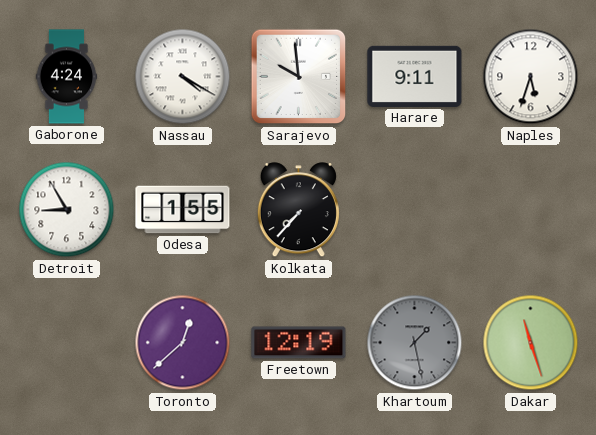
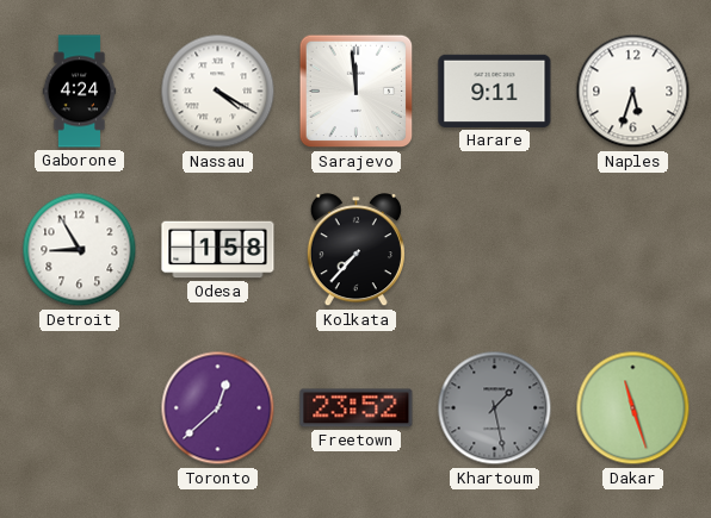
Sarajevo: 9:59 -> 11:59
Odesa: 1:55 -> 1:58
Freetown: 12:19 -> 23:52
